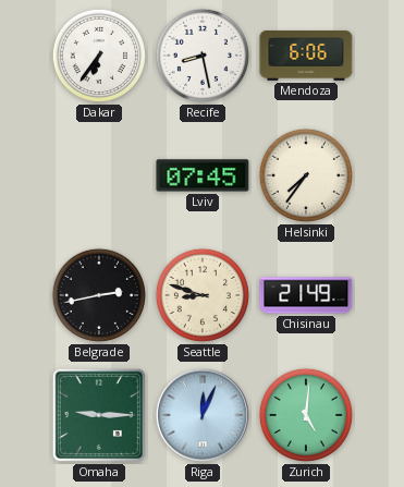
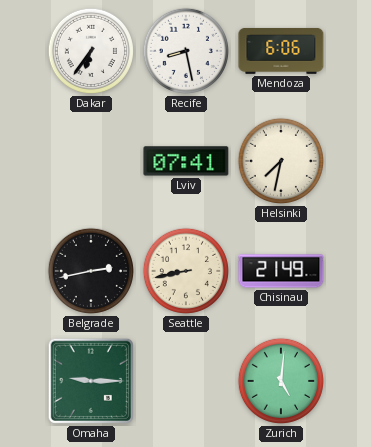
Lviv: 07:45 -> 07:41
Helsinki: 7:36 -> 7:32
Seattle: 8:48 -> 8:43
Riga: 12:04 -> none
